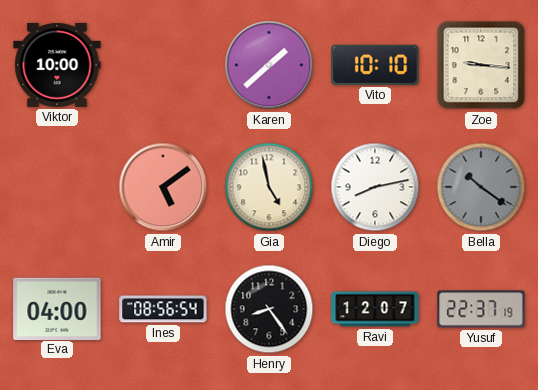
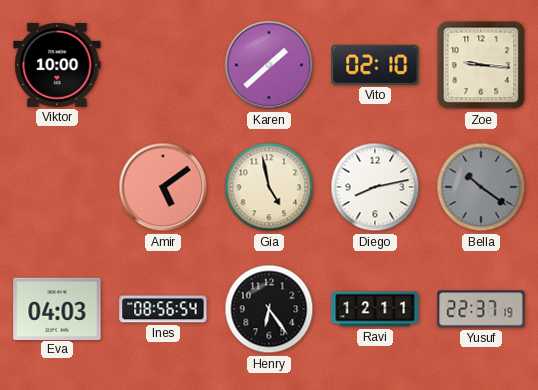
Vito: 10:10 -> 02:10
Eva: 04:00 -> 04:03
Henry: 8:24 -> 6:24
Ravi: 12:07 -> 12:11
